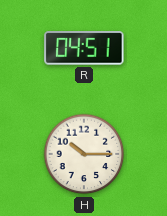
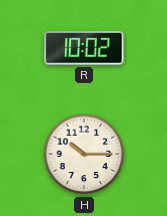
R: 04:51 -> 10:02
